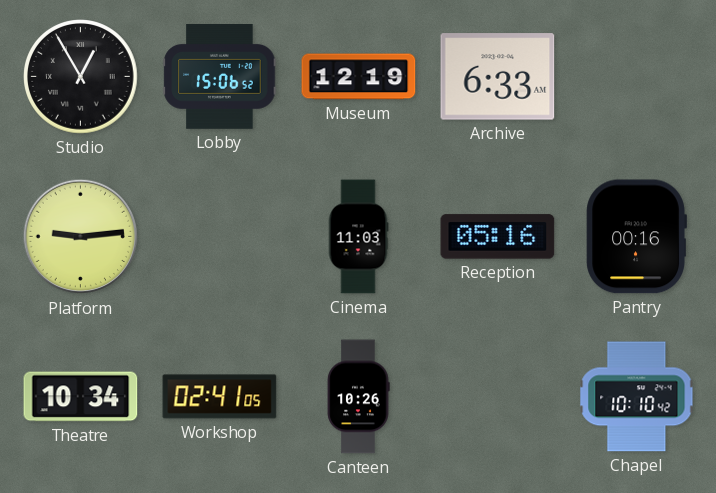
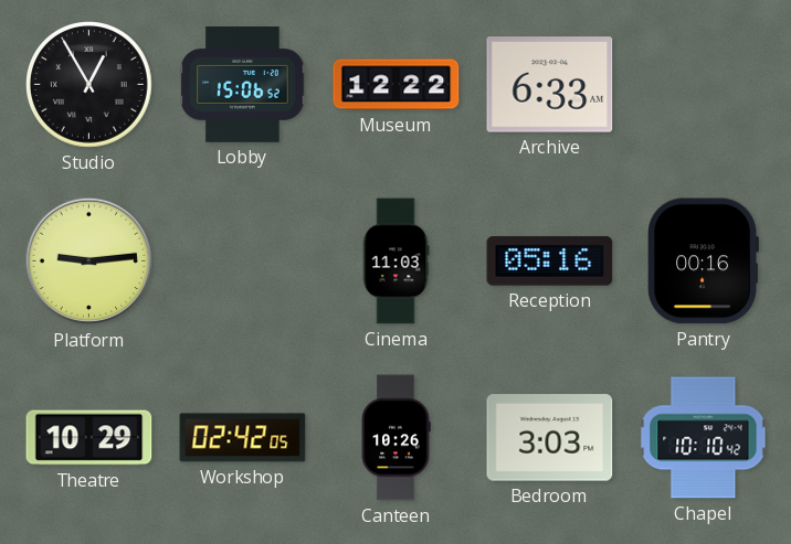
Museum: 12:19 -> 12:22
Theatre: 10:34 -> 10:29
Workshop: 02:41 -> 02:42
Bedroom: none -> 3:03
